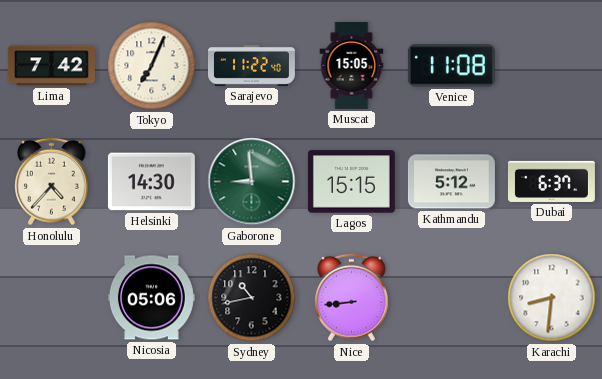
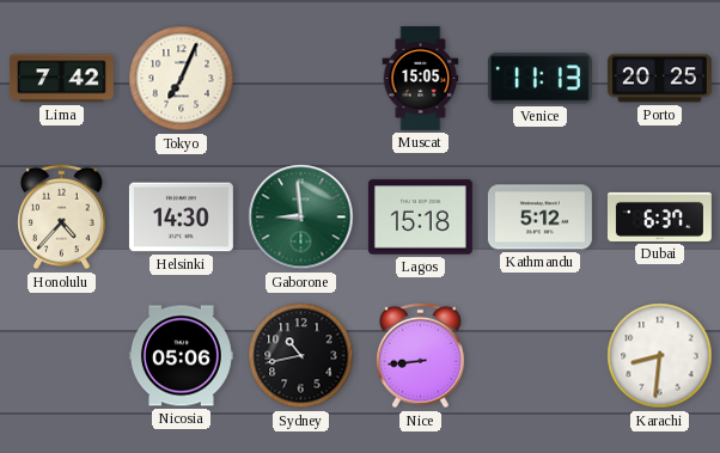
Sarajevo: 11:22 -> none
Venice: 11:08 -> 11:13
Porto: none -> 20:25
Lagos: 15:15 -> 15:18
